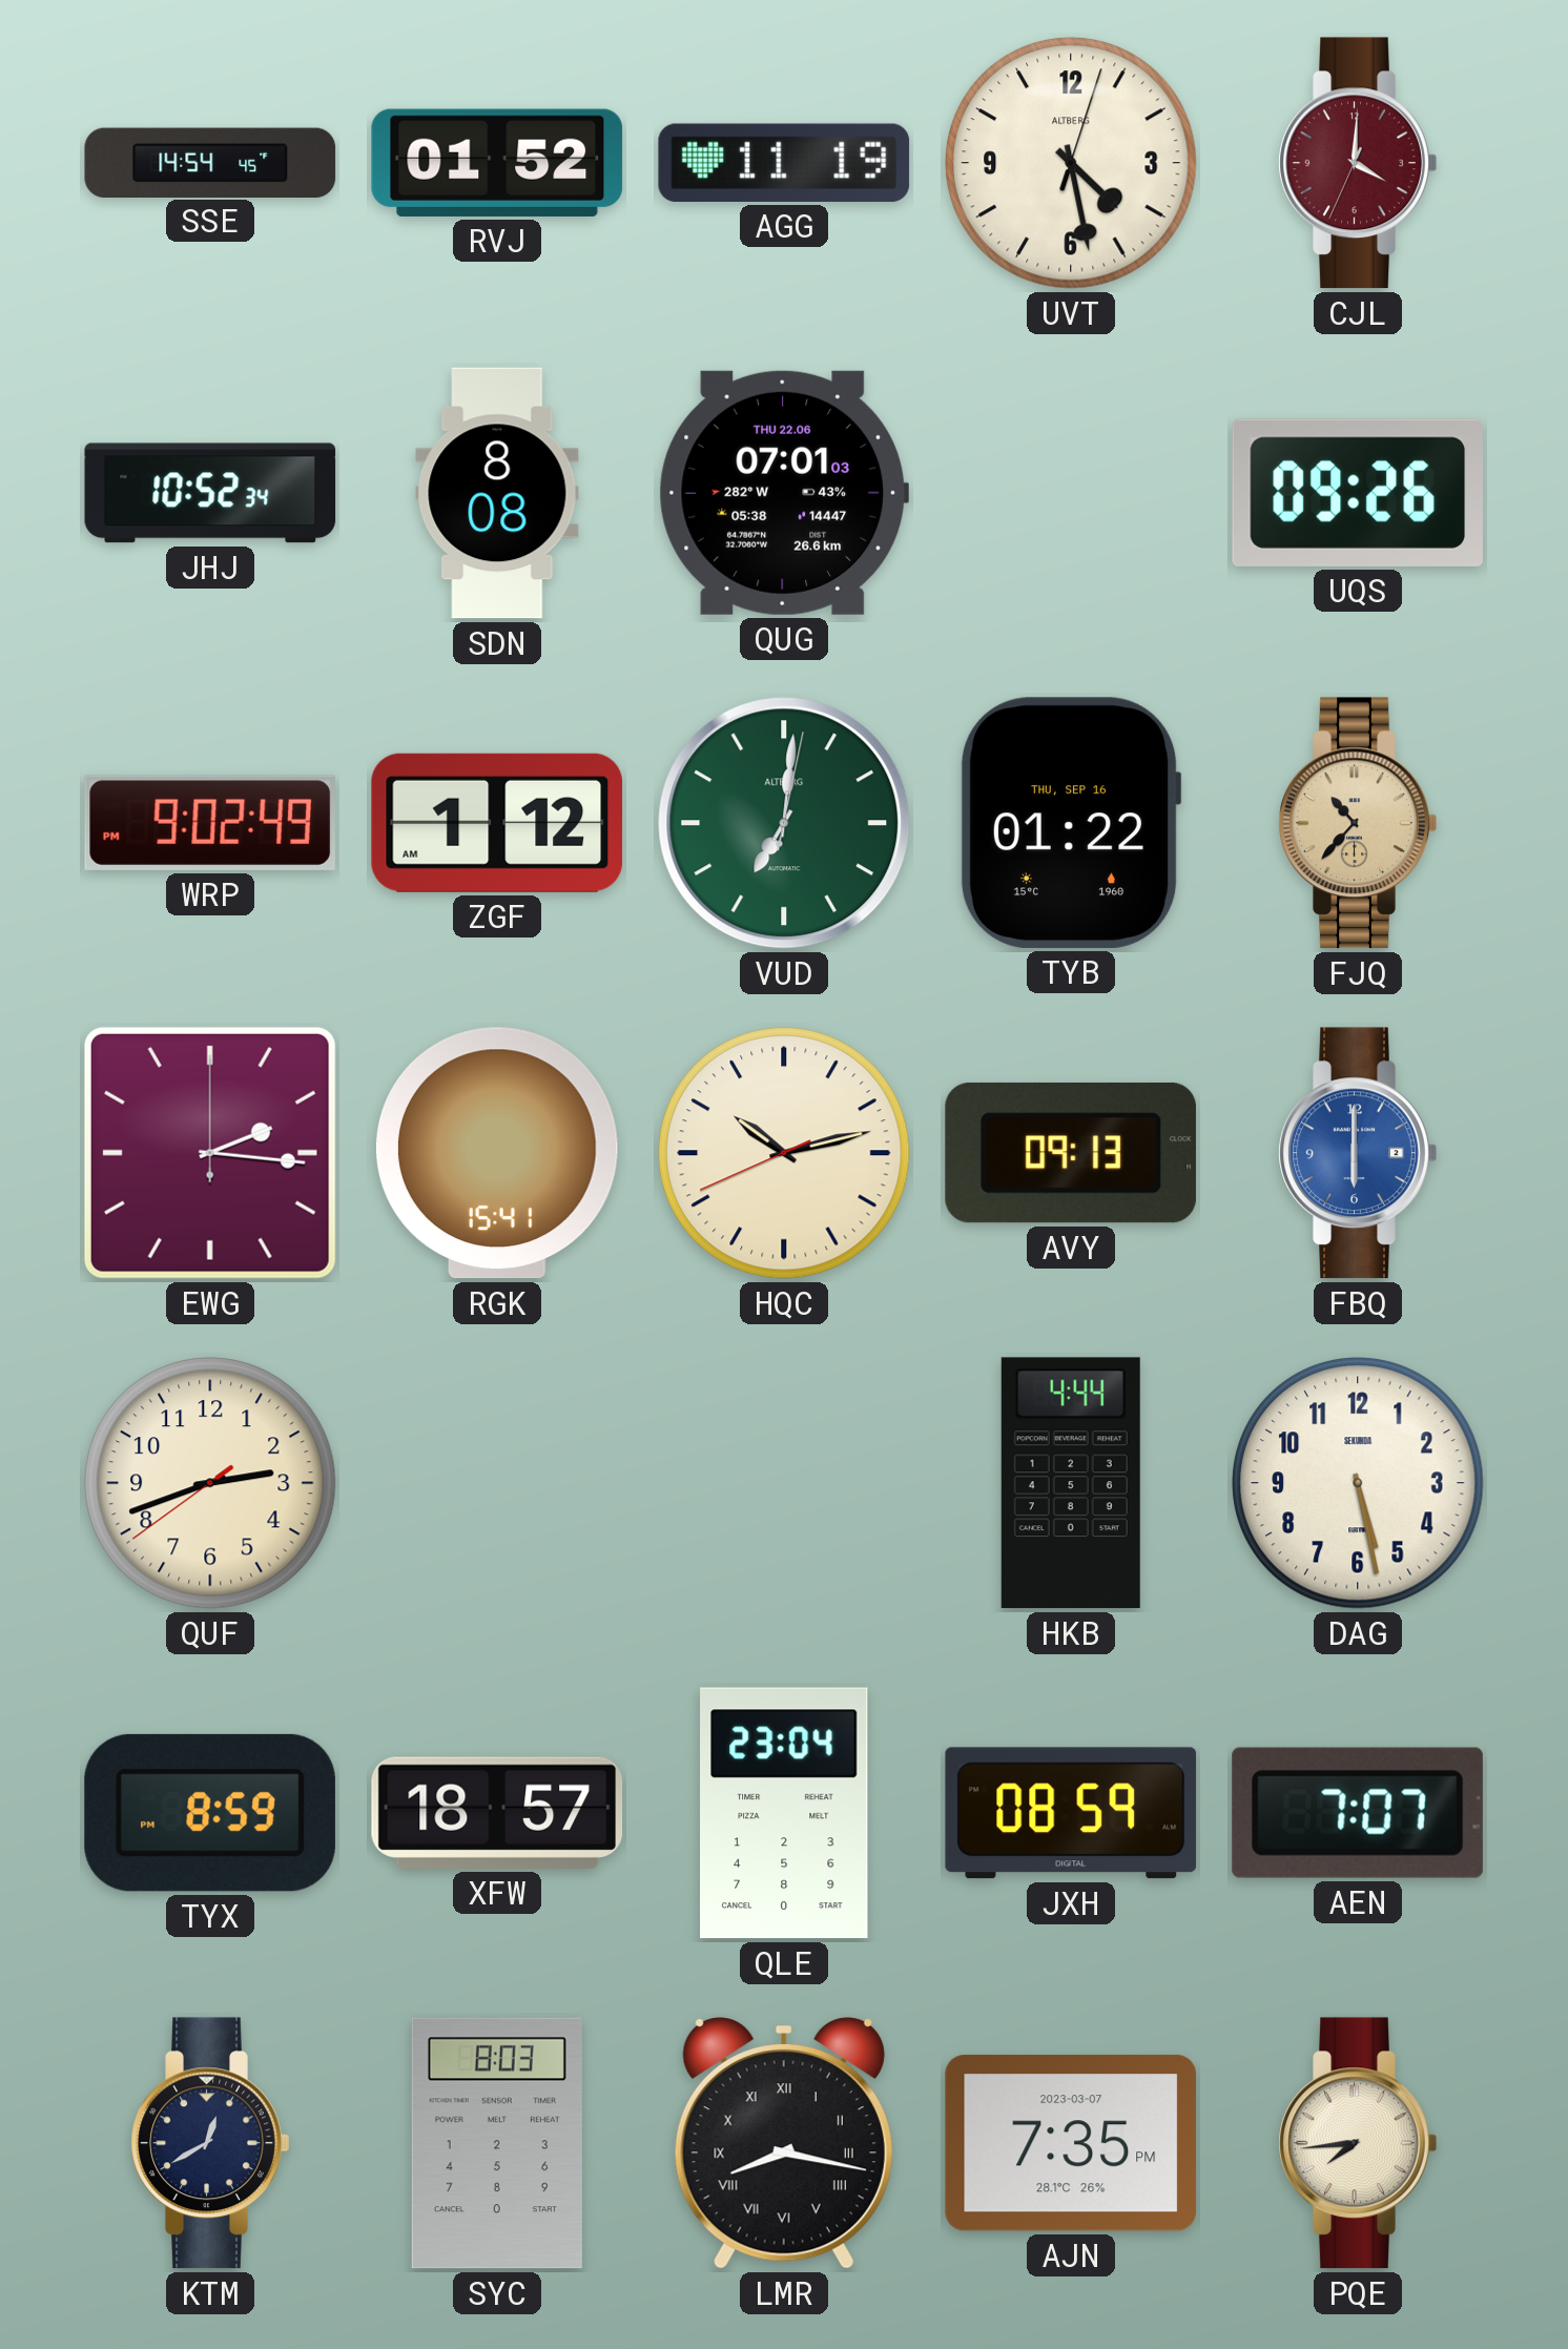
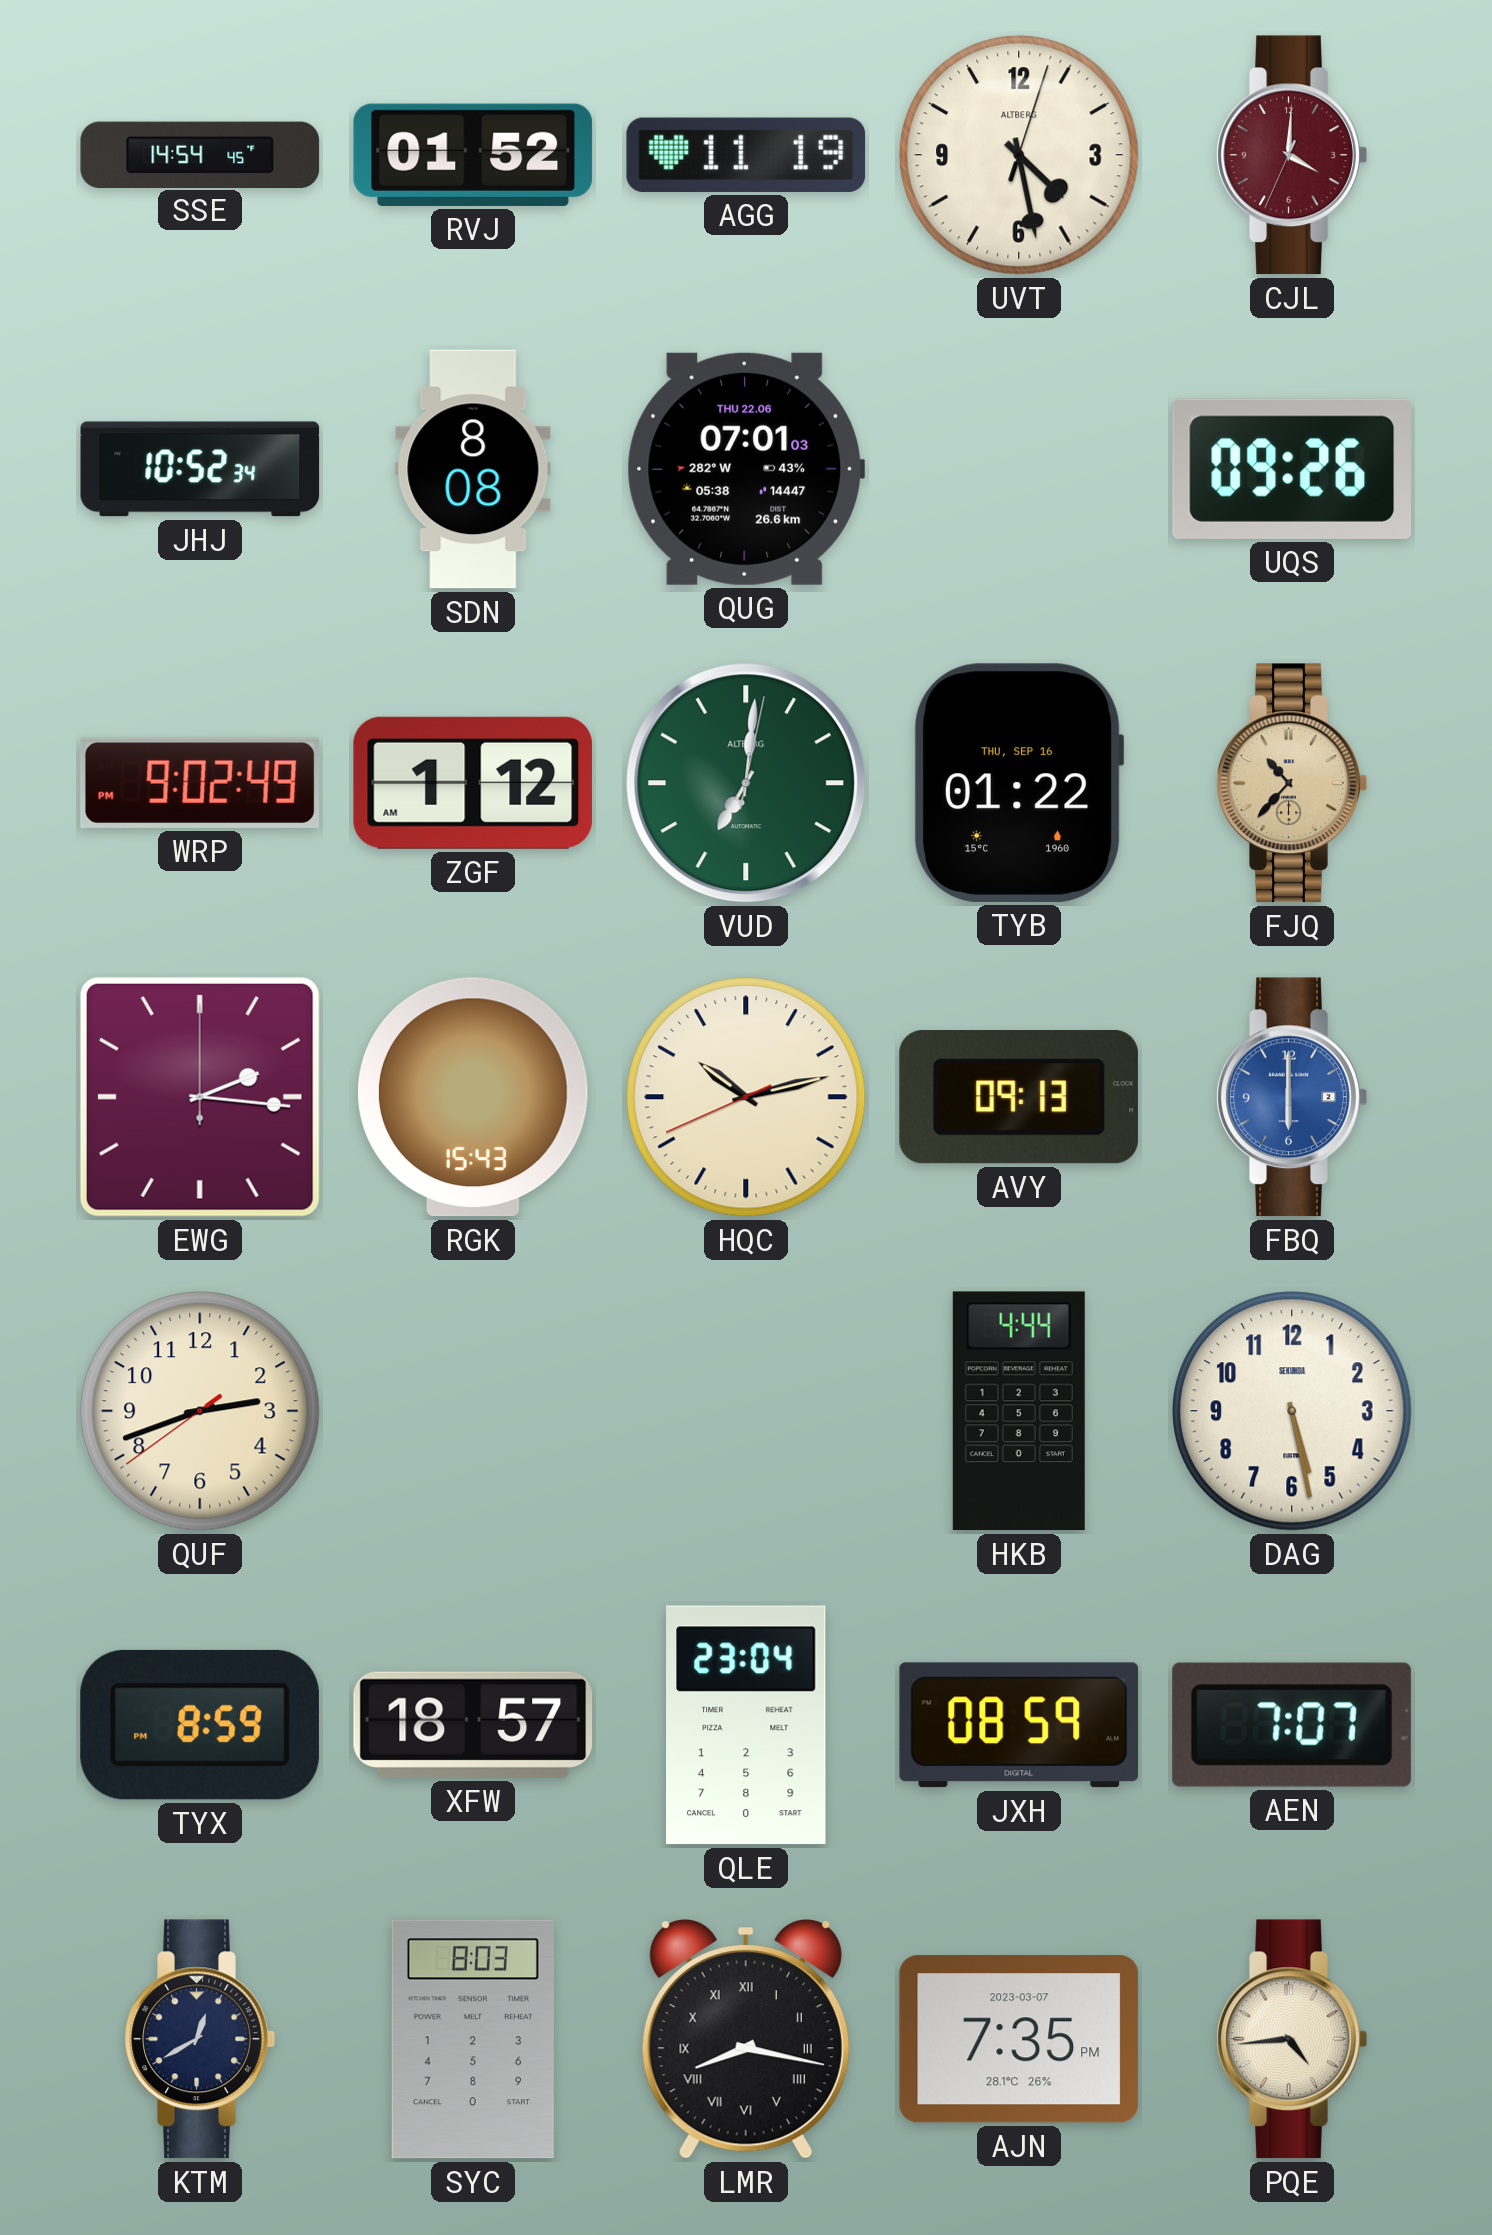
RGK: 15:41 -> 15:43
PQE: 7:44 -> 4:44
